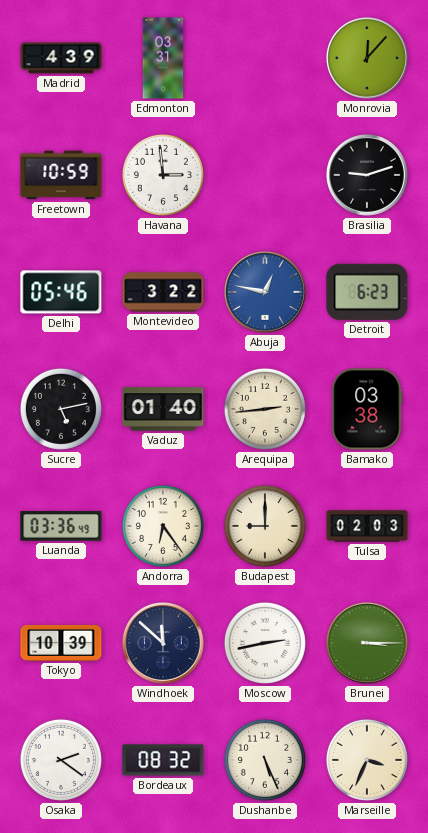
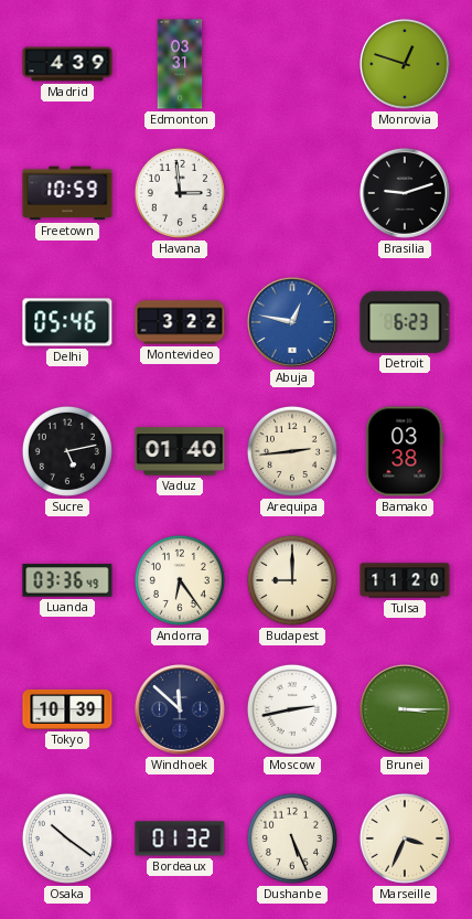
Monrovia: 12:07 -> 12:48
Tulsa: 02:03 -> 11:20
Osaka: 2:21 -> 10:21
Bordeaux: 08:32 -> 01:32
